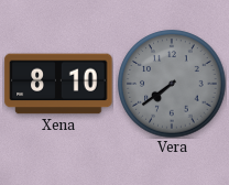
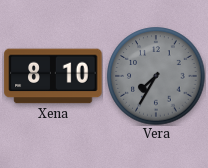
Vera: 7:39 -> 7:35
